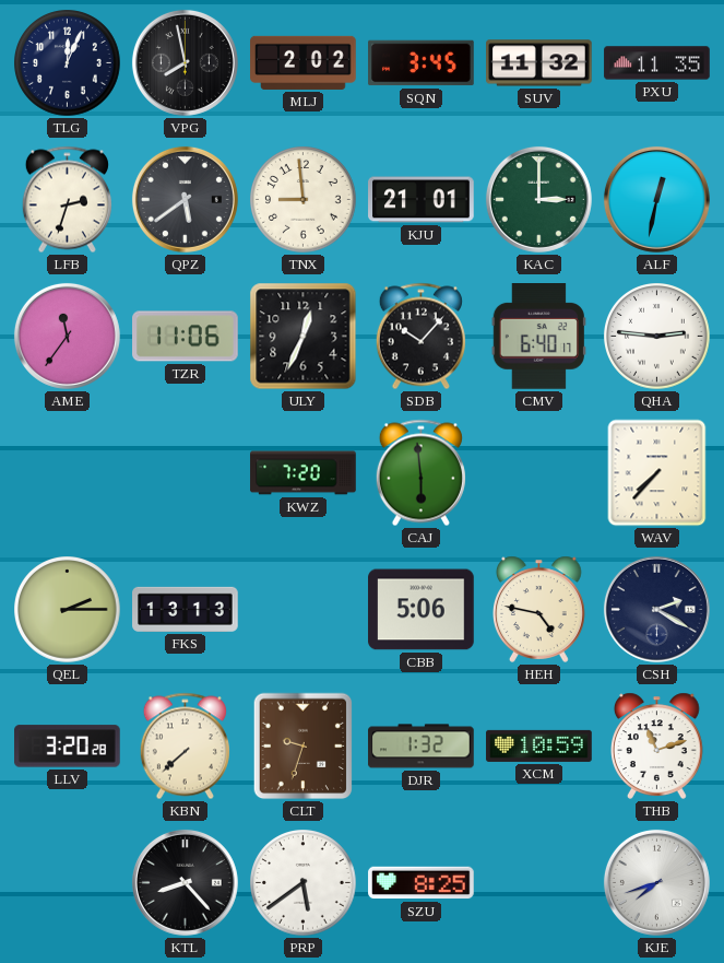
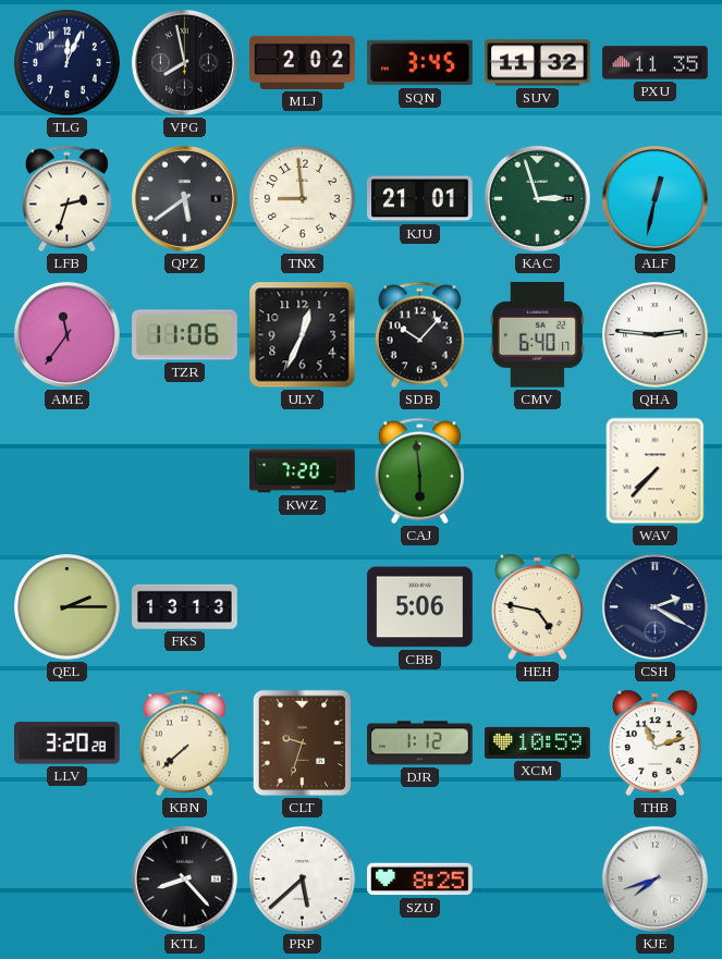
KAC: 3:00 -> 2:57
DJR: 1:32 -> 1:12
PRP: 5:39 -> 5:38
